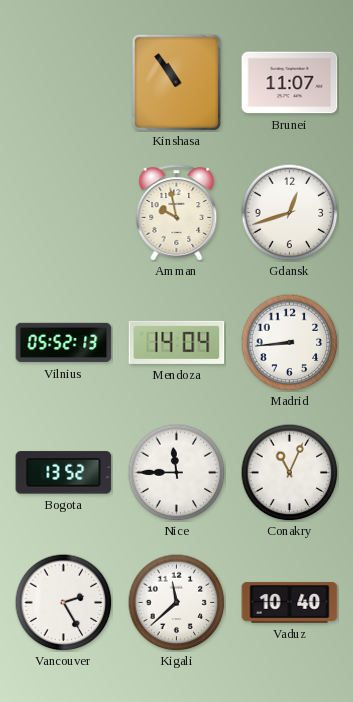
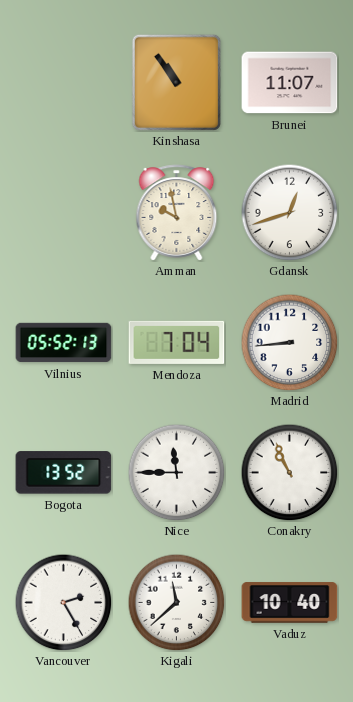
Mendoza: 14:04 -> 7:04
Conakry: 11:04 -> 10:56
